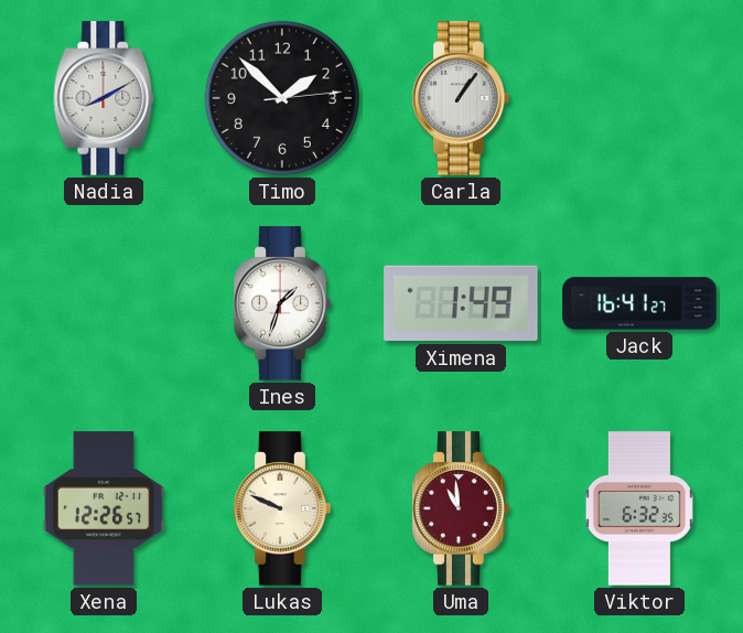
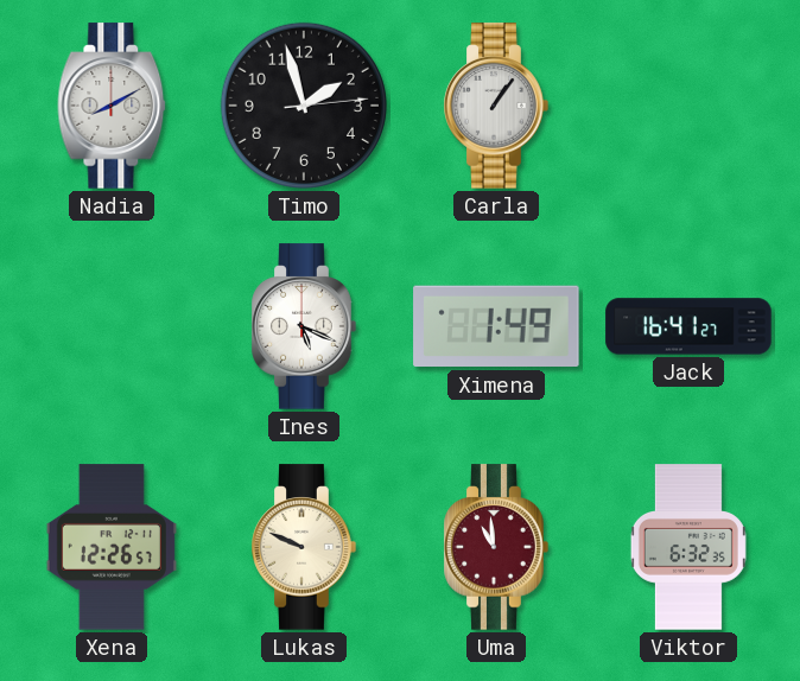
Timo: 1:52 -> 1:57
Ines: 1:33 -> 5:19
